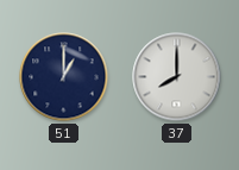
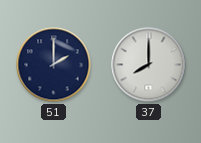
51: 1:00 -> 2:00
